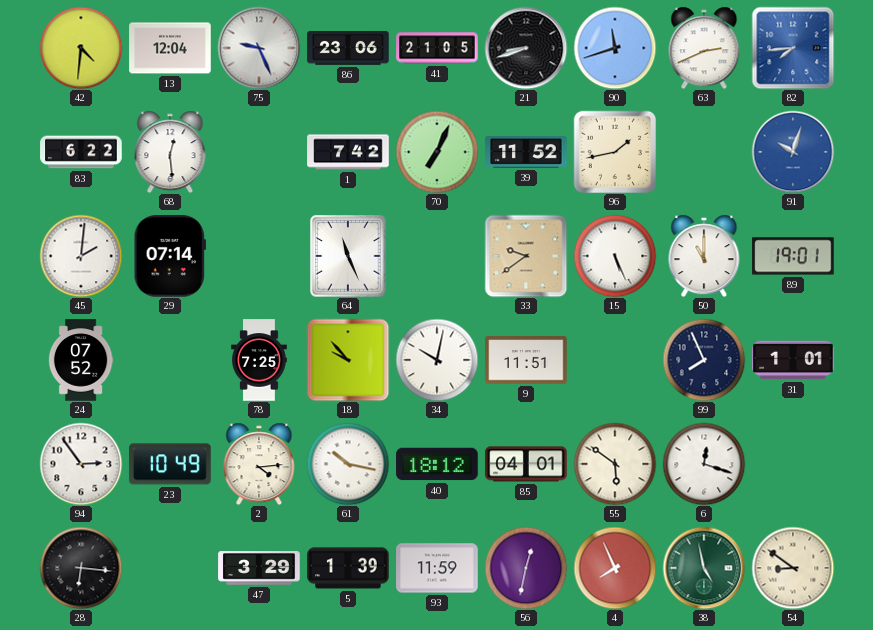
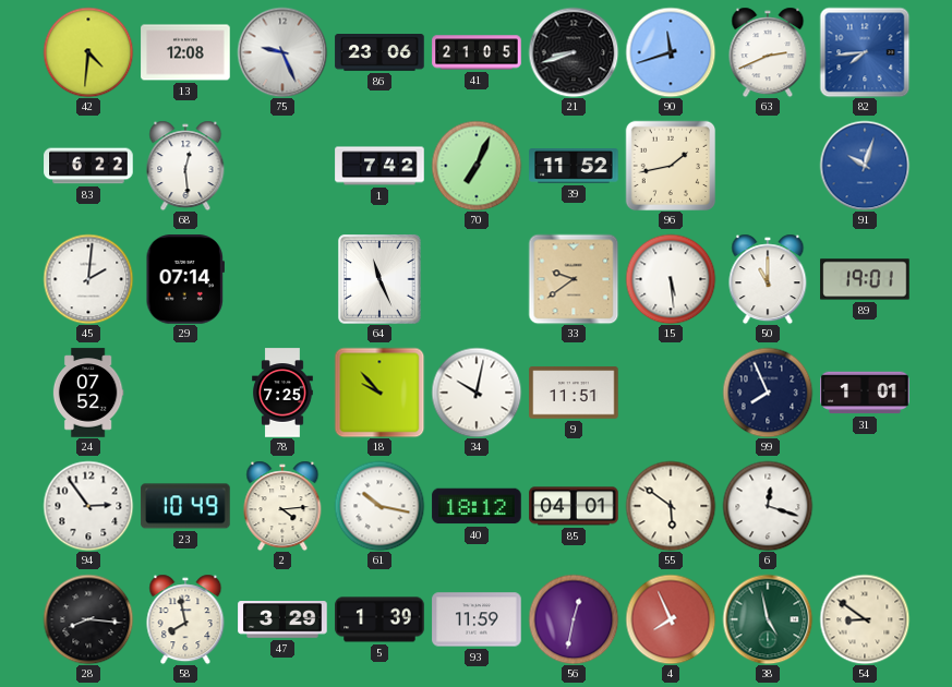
13: 12:04 -> 12:08
15: 5:26 -> 5:29
28: 6:16 -> 8:16
58: none -> 7:58
